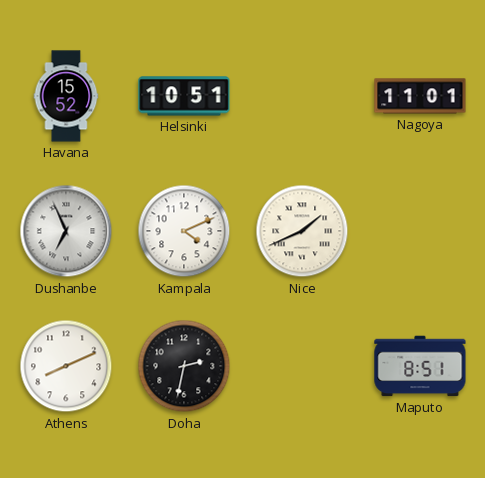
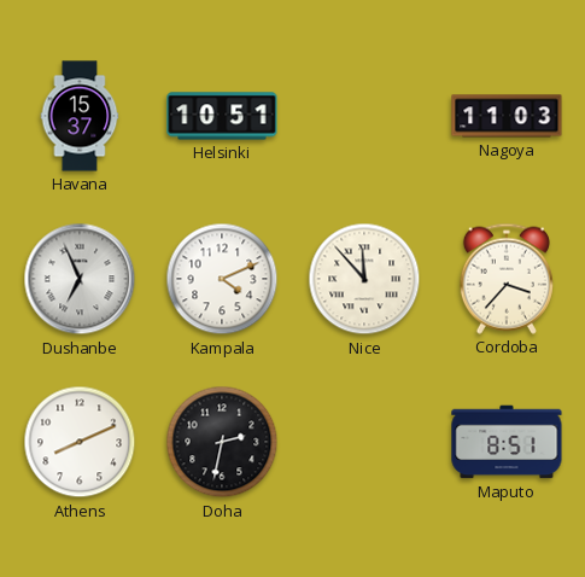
Havana: 15:52 -> 15:37
Nagoya: 11:01 -> 11:03
Nice: 1:41 -> 11:53
Cordoba: none -> 3:37
